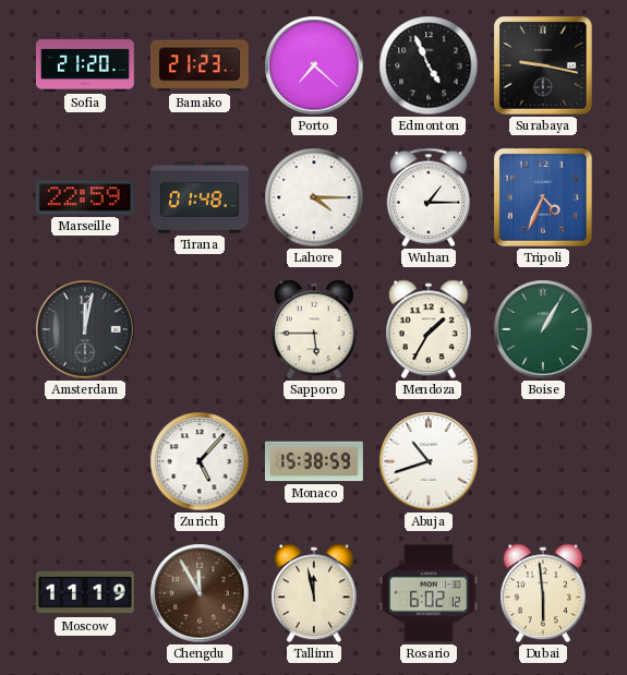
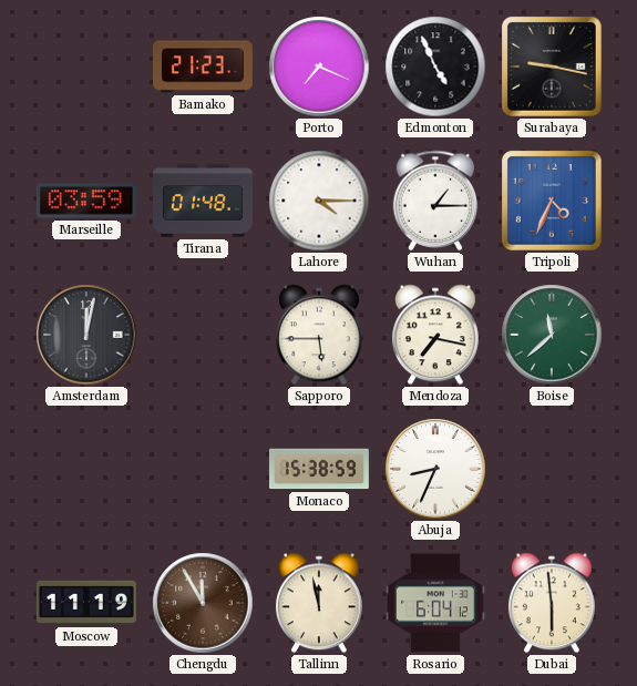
Sofia: 21:20 -> none
Porto: 7:22 -> 7:19
Marseille: 22:59 -> 03:59
Mendoza: 1:35 -> 7:17
Boise: 1:05 -> 11:38
Zurich: 5:07 -> none
Abuja: 10:42 -> 8:34
Rosario: 6:02 -> 6:04
